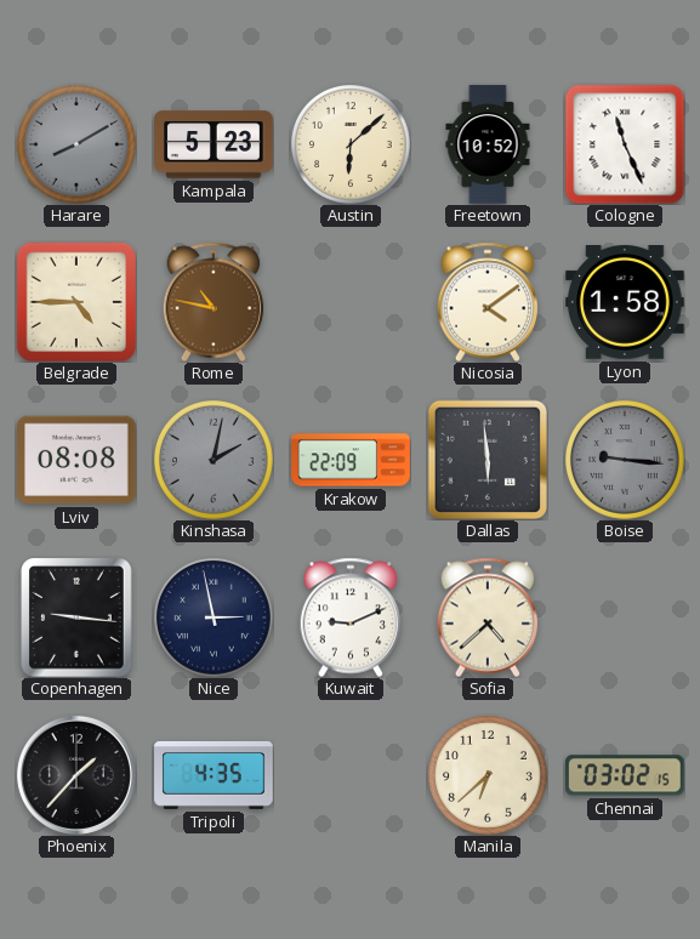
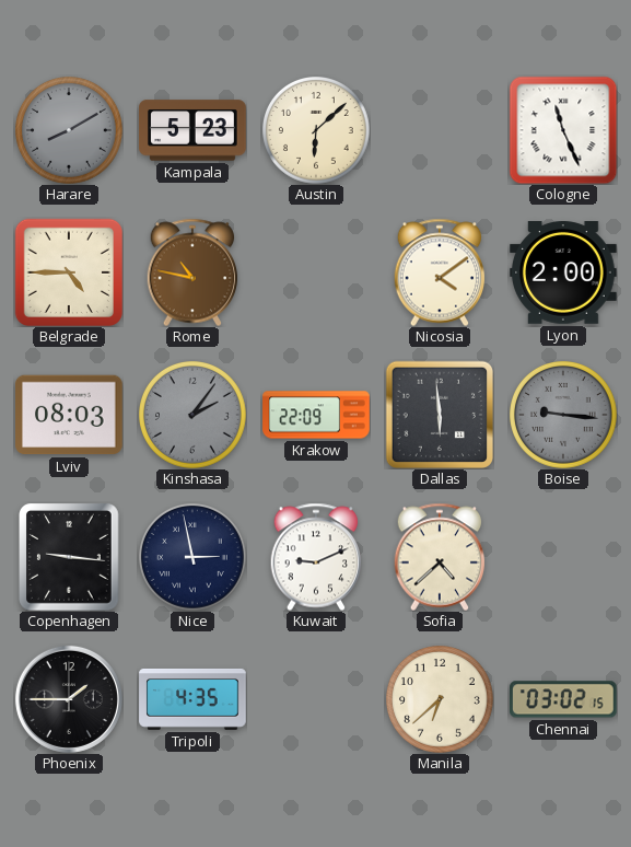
Freetown: 10:52 -> none
Lyon: 1:58 -> 2:00
Lviv: 08:08 -> 08:03
Kinshasa: 2:02 -> 2:06
Phoenix: 1:37 -> 1:45
